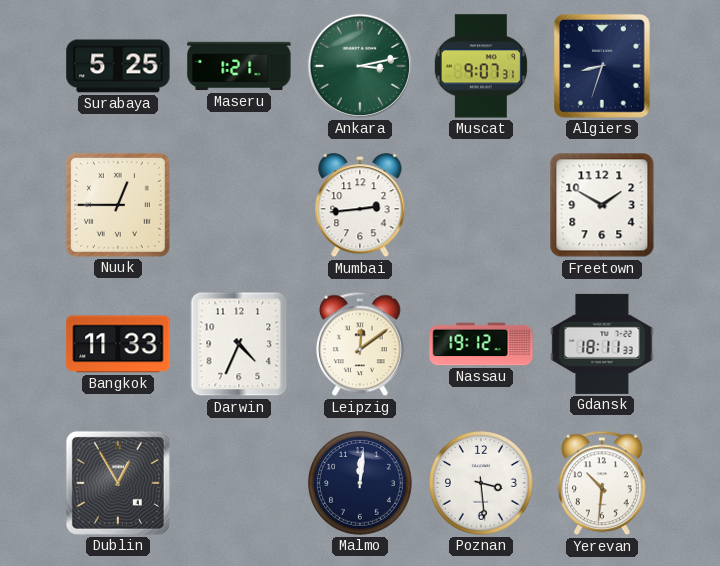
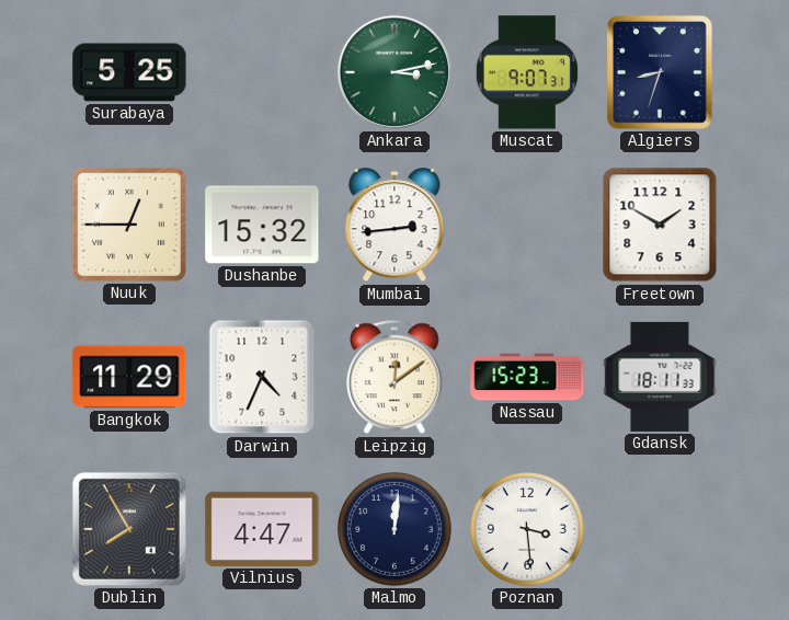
Maseru: 1:21 -> none
Dushanbe: none -> 15:32
Bangkok: 11:33 -> 11:29
Nassau: 19:12 -> 15:23
Dublin: 12:55 -> 7:55
Vilnius: none -> 4:47
Yerevan: 10:31 -> none
